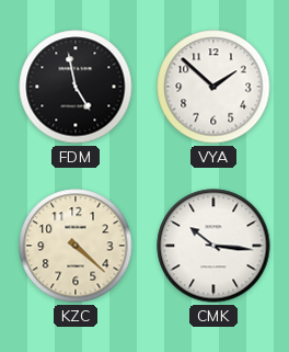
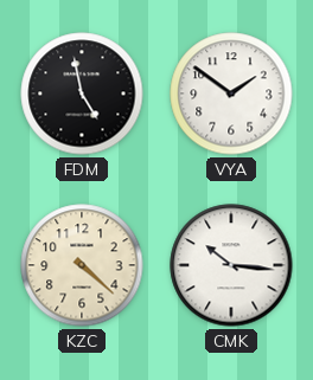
VYA: 1:52 -> 1:51
